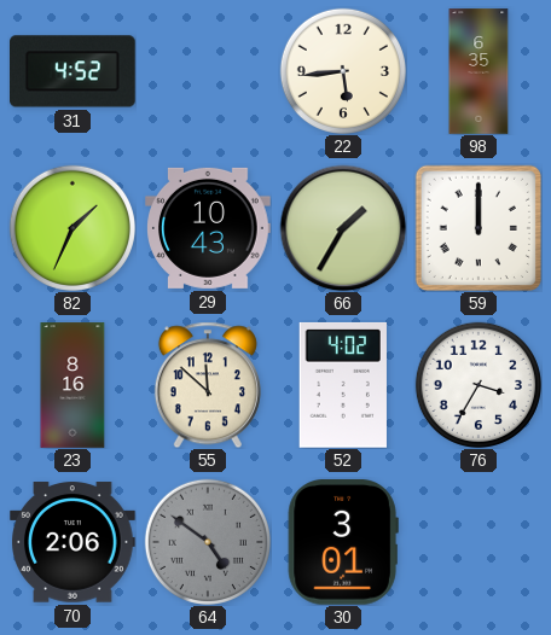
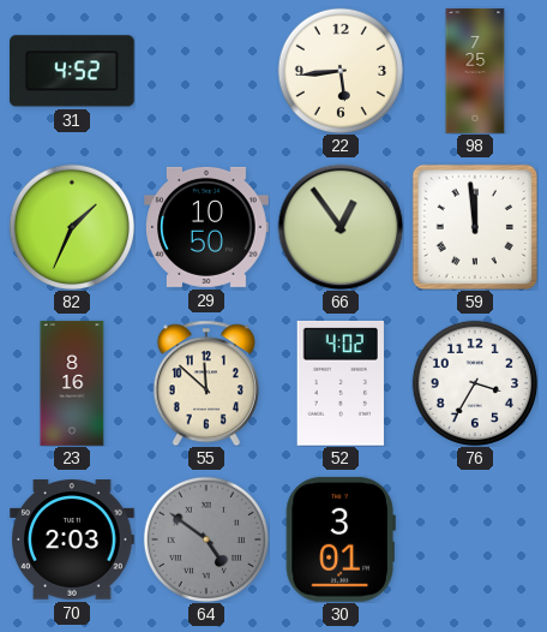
98: 6:35 -> 7:25
29: 10:43 -> 10:50
66: 1:35 -> 12:54
59: 12:00 -> 11:59
70: 2:06 -> 2:03
